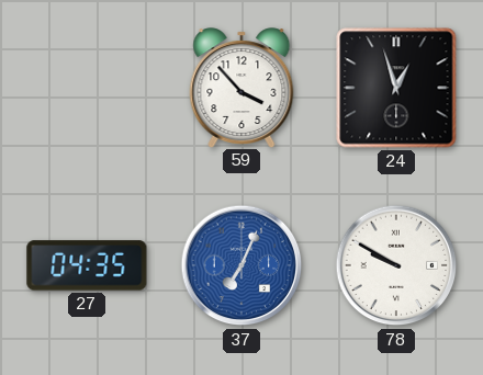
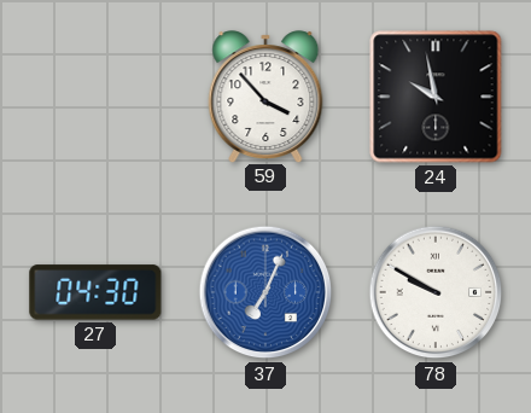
24: 12:57 -> 9:58
27: 04:35 -> 04:30
